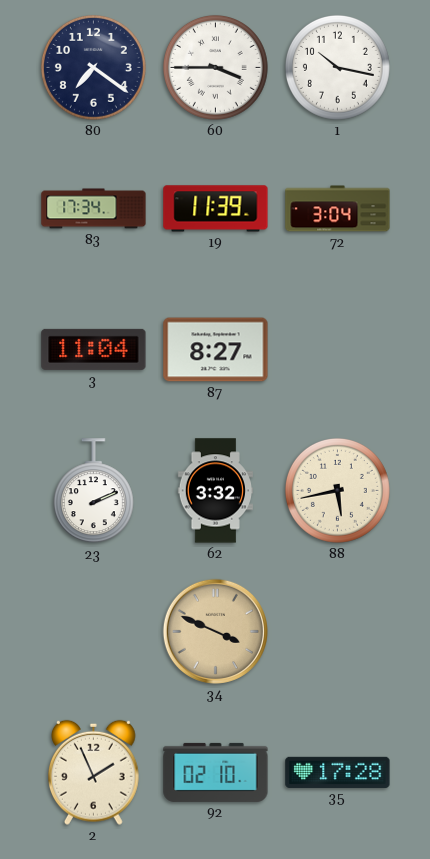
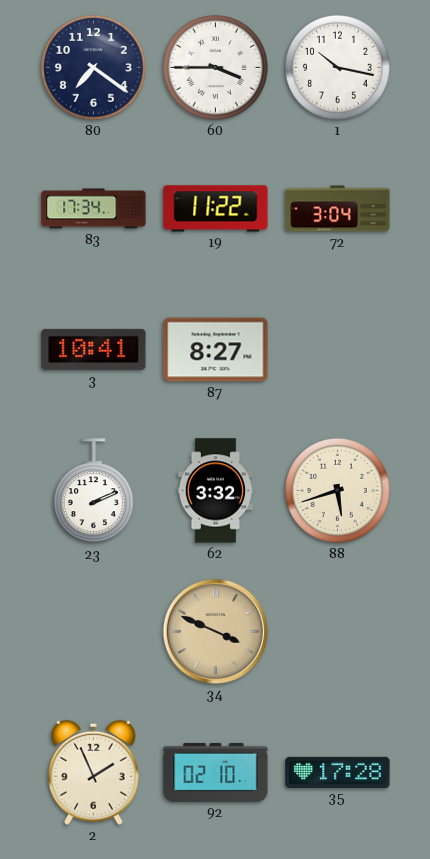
19: 11:39 -> 11:22
3: 11:04 -> 10:41
88: 5:43 -> 5:42
